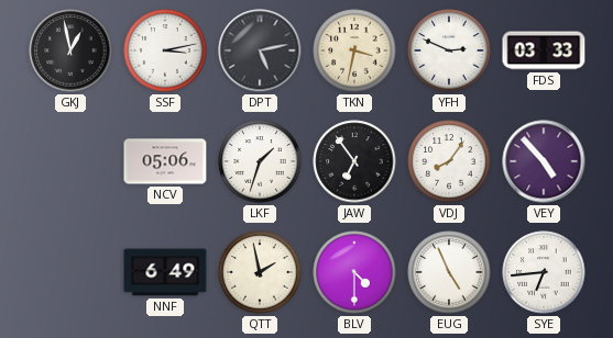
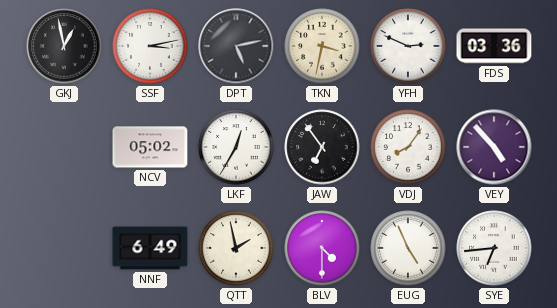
FDS: 03:33 -> 03:36
NCV: 05:06 -> 05:02
LKF: 1:33 -> 12:35
